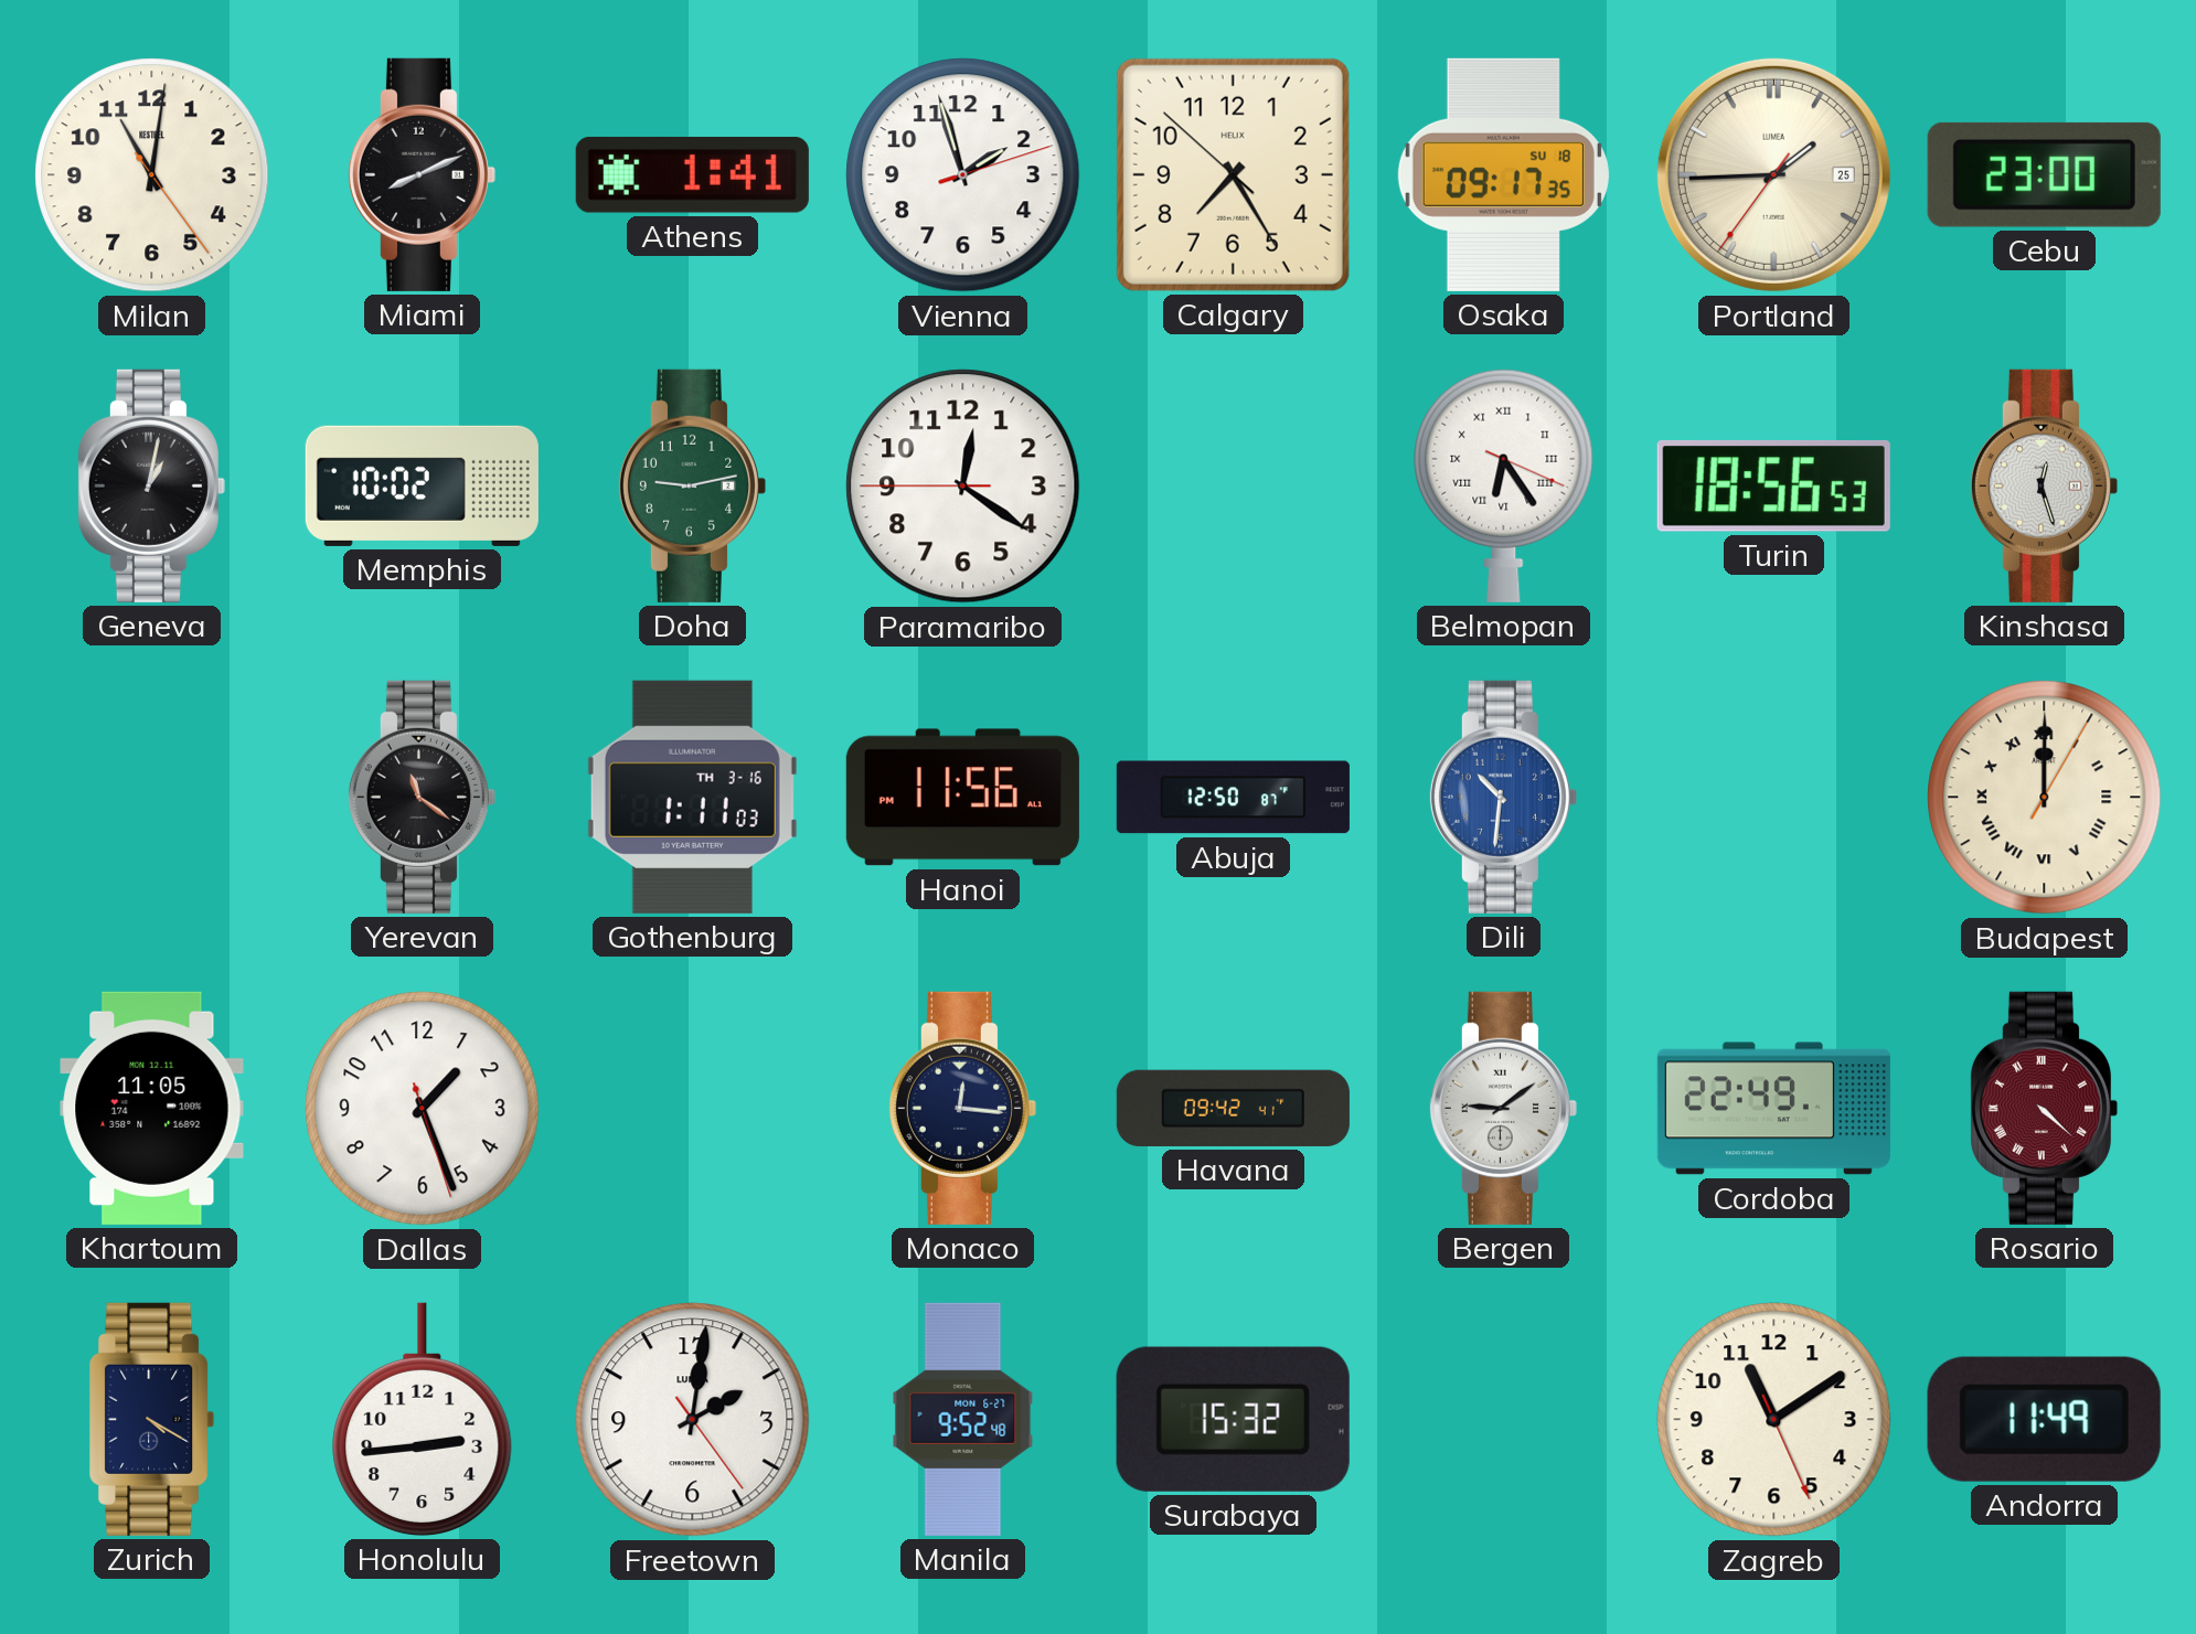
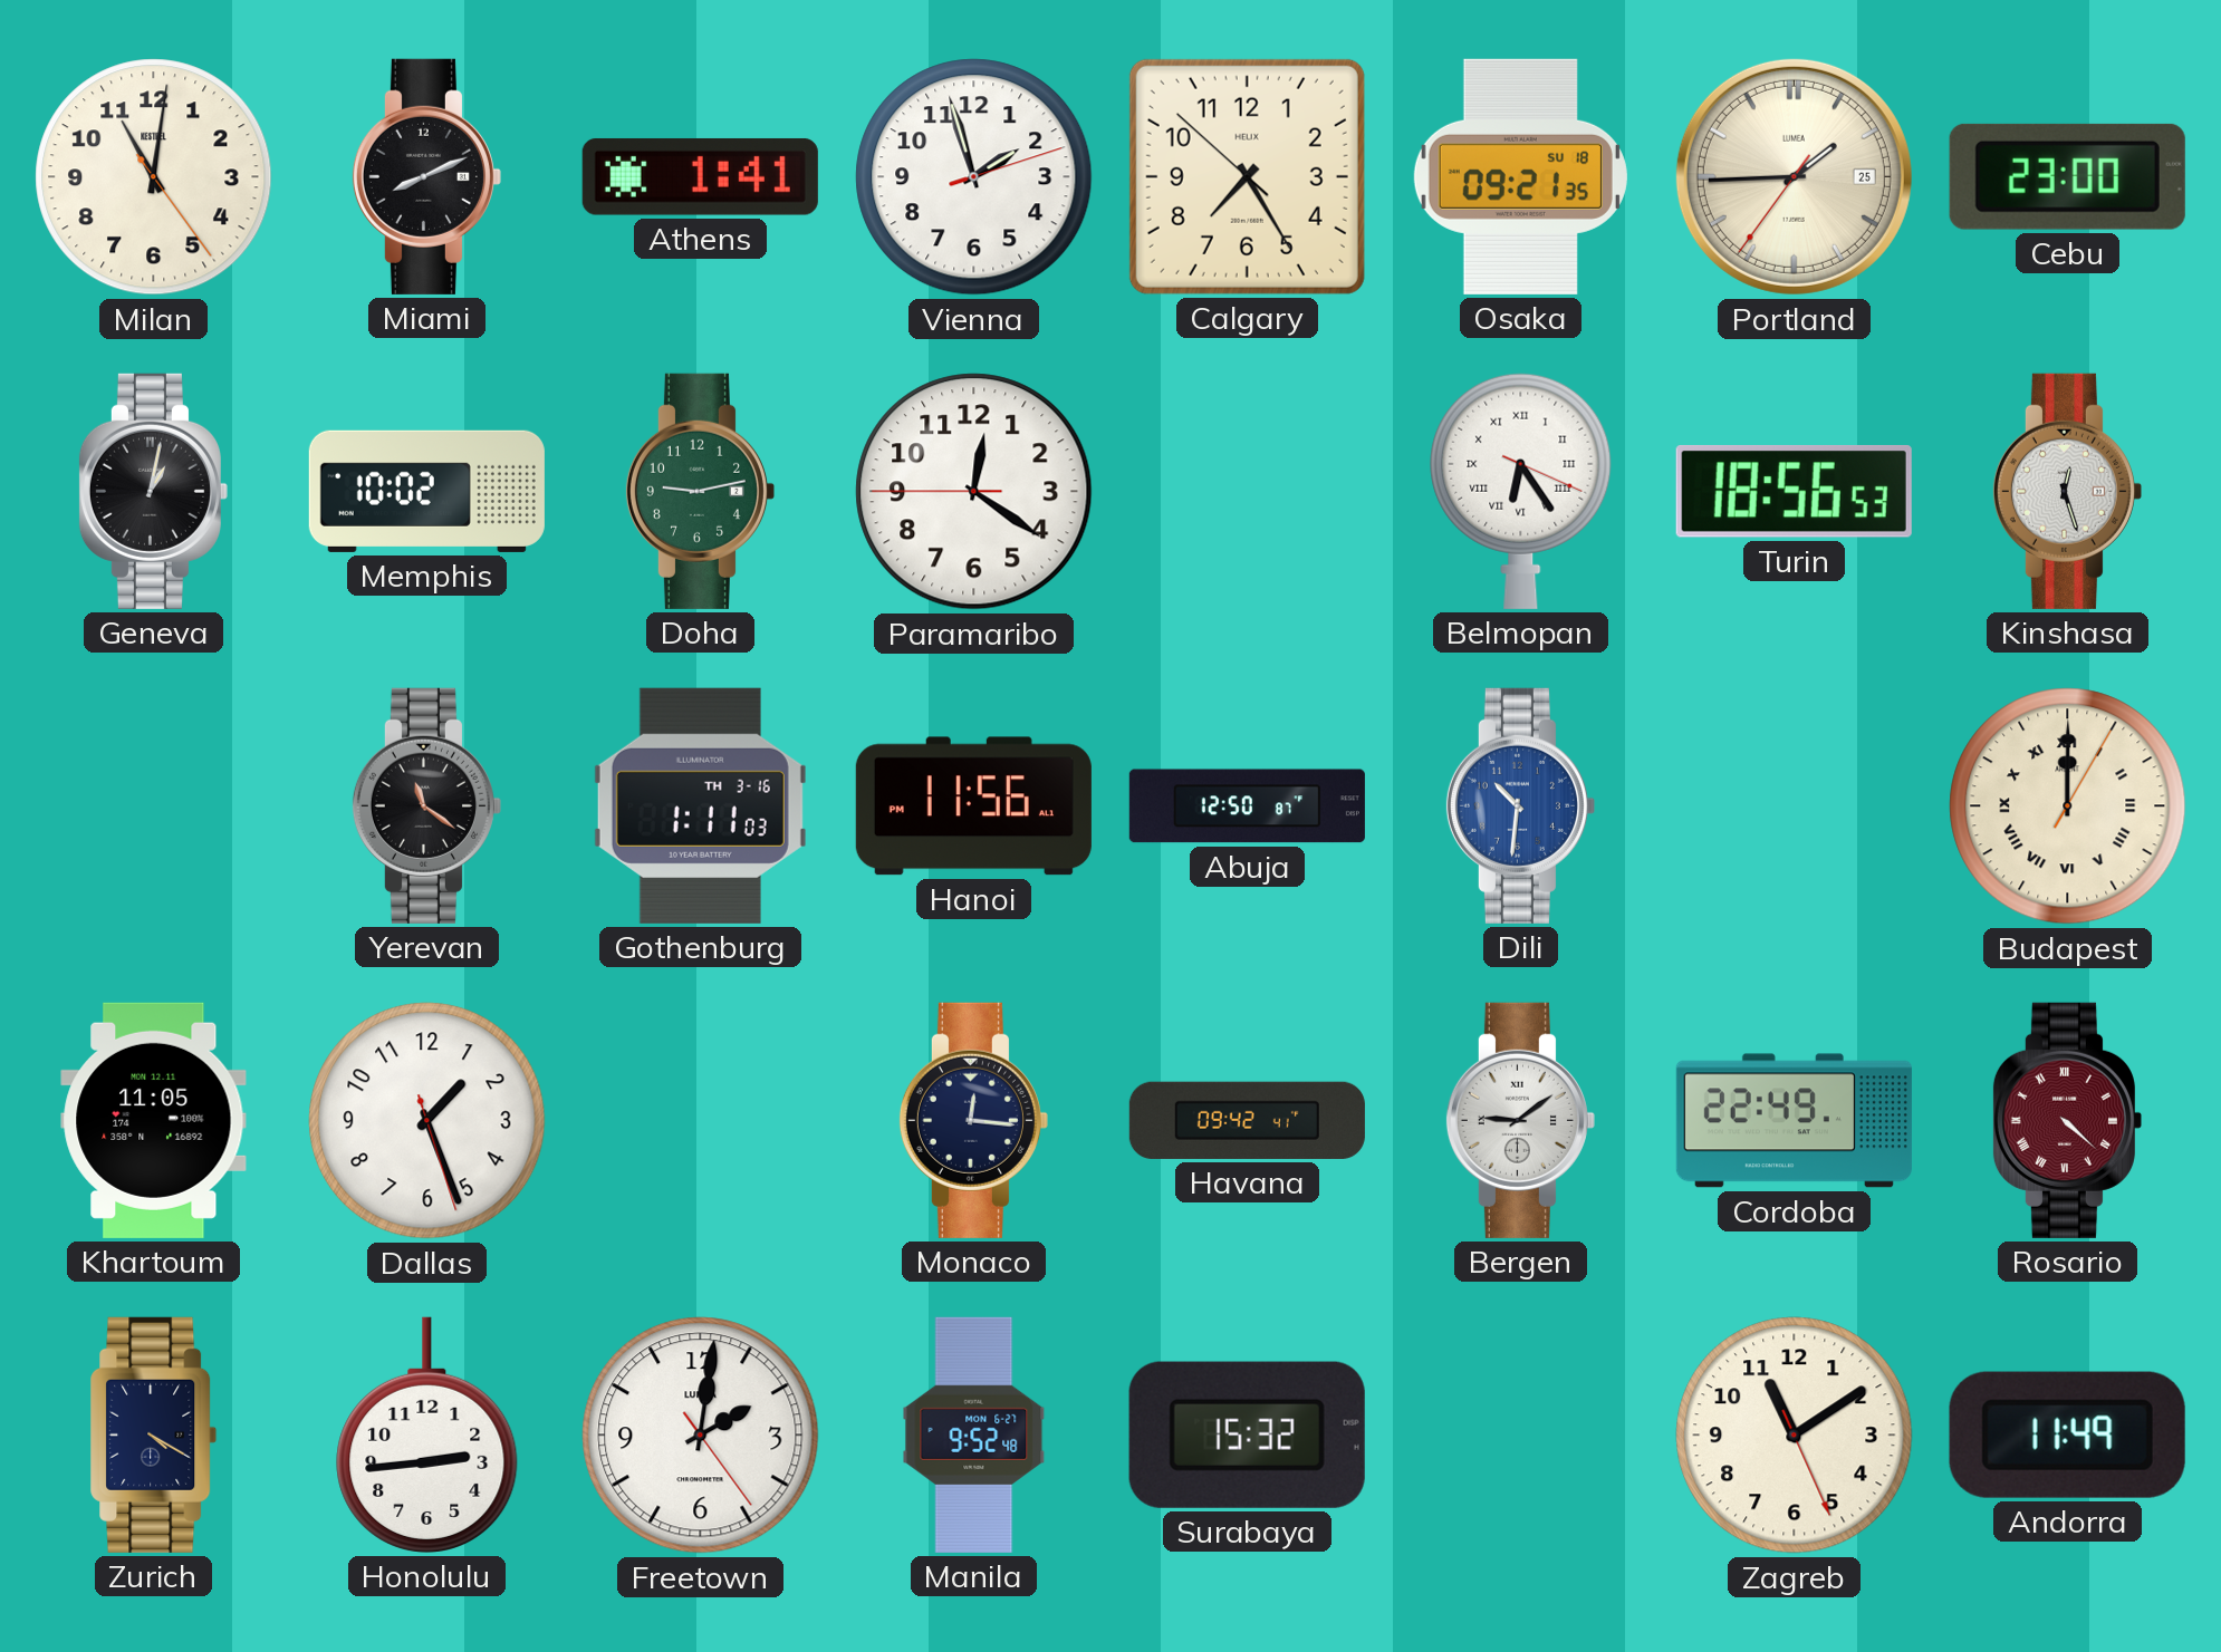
Osaka: 09:17 -> 09:21
